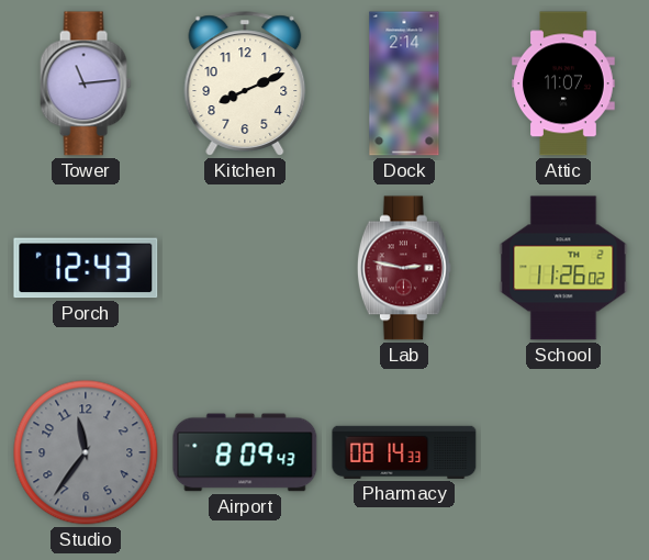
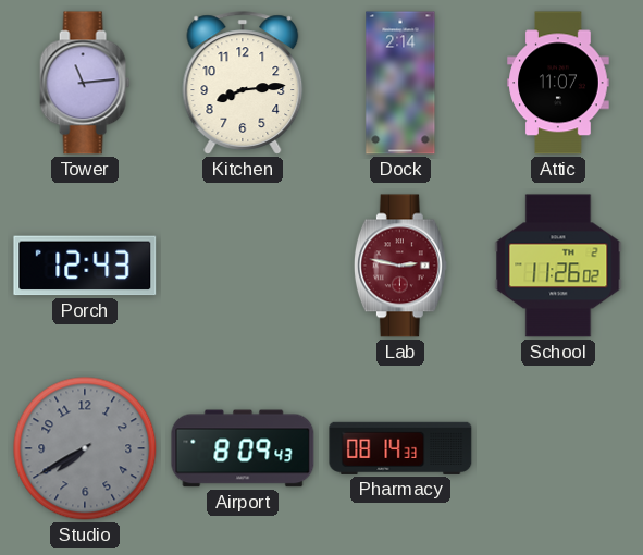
Kitchen: 8:11 -> 8:14
Studio: 11:36 -> 7:40
